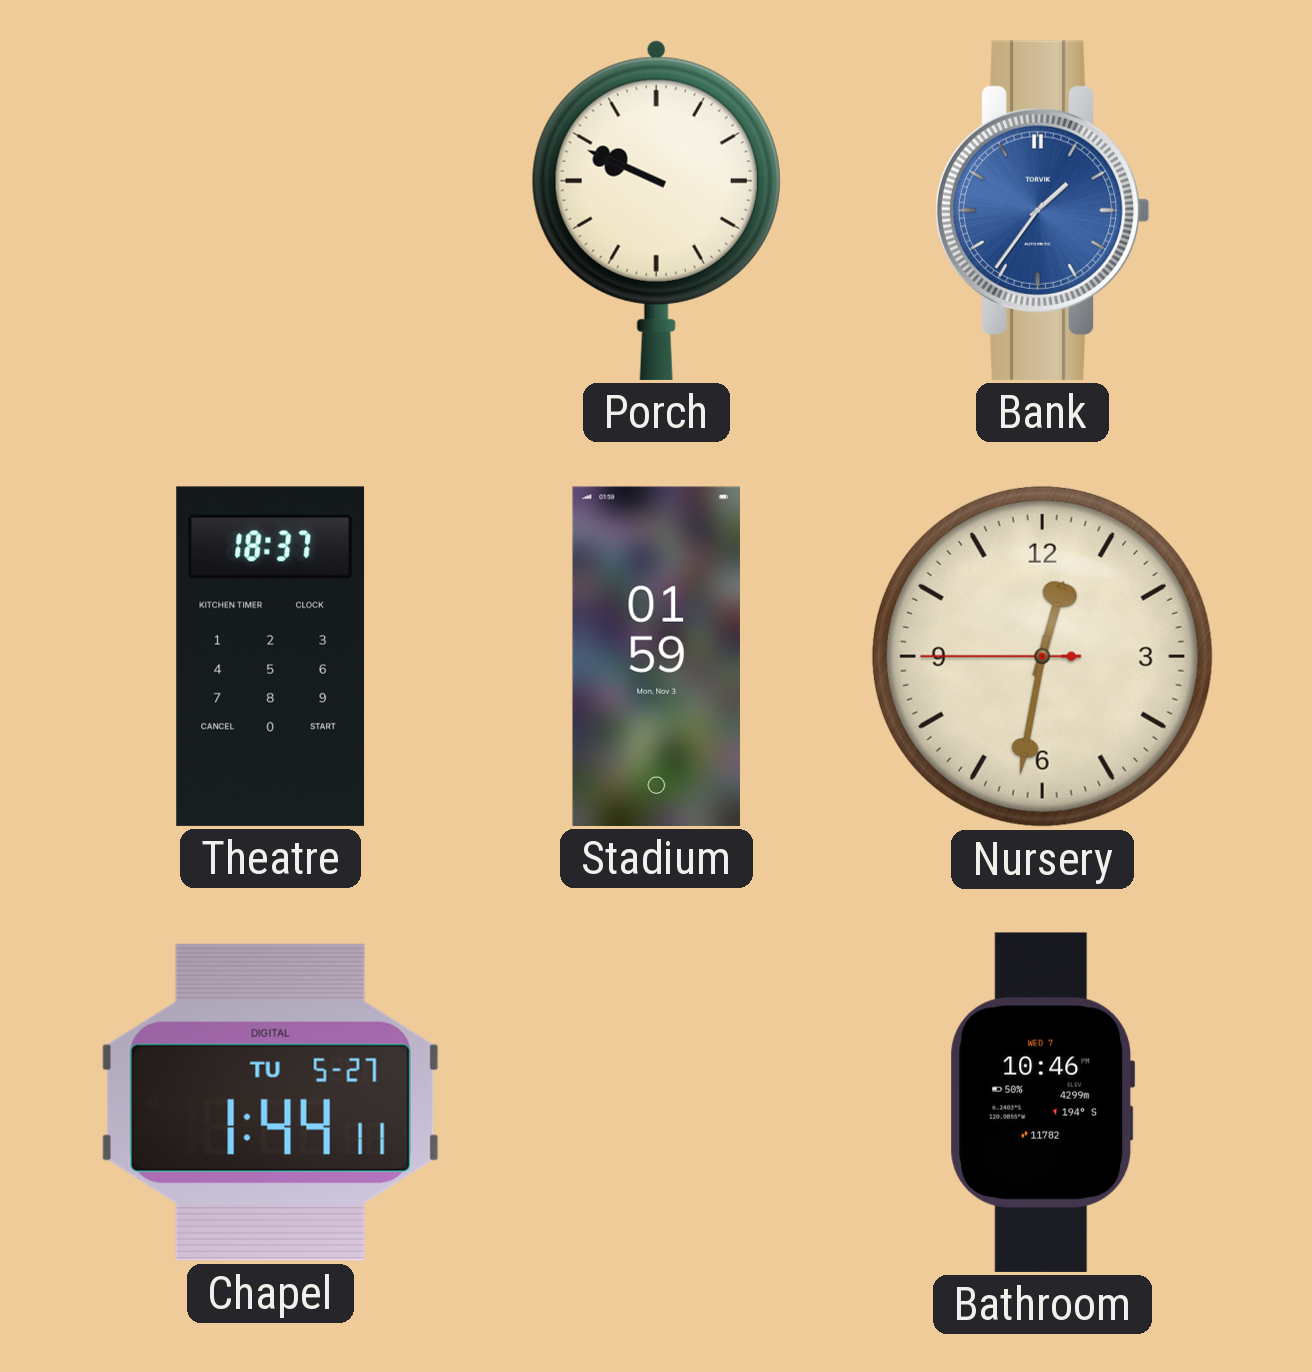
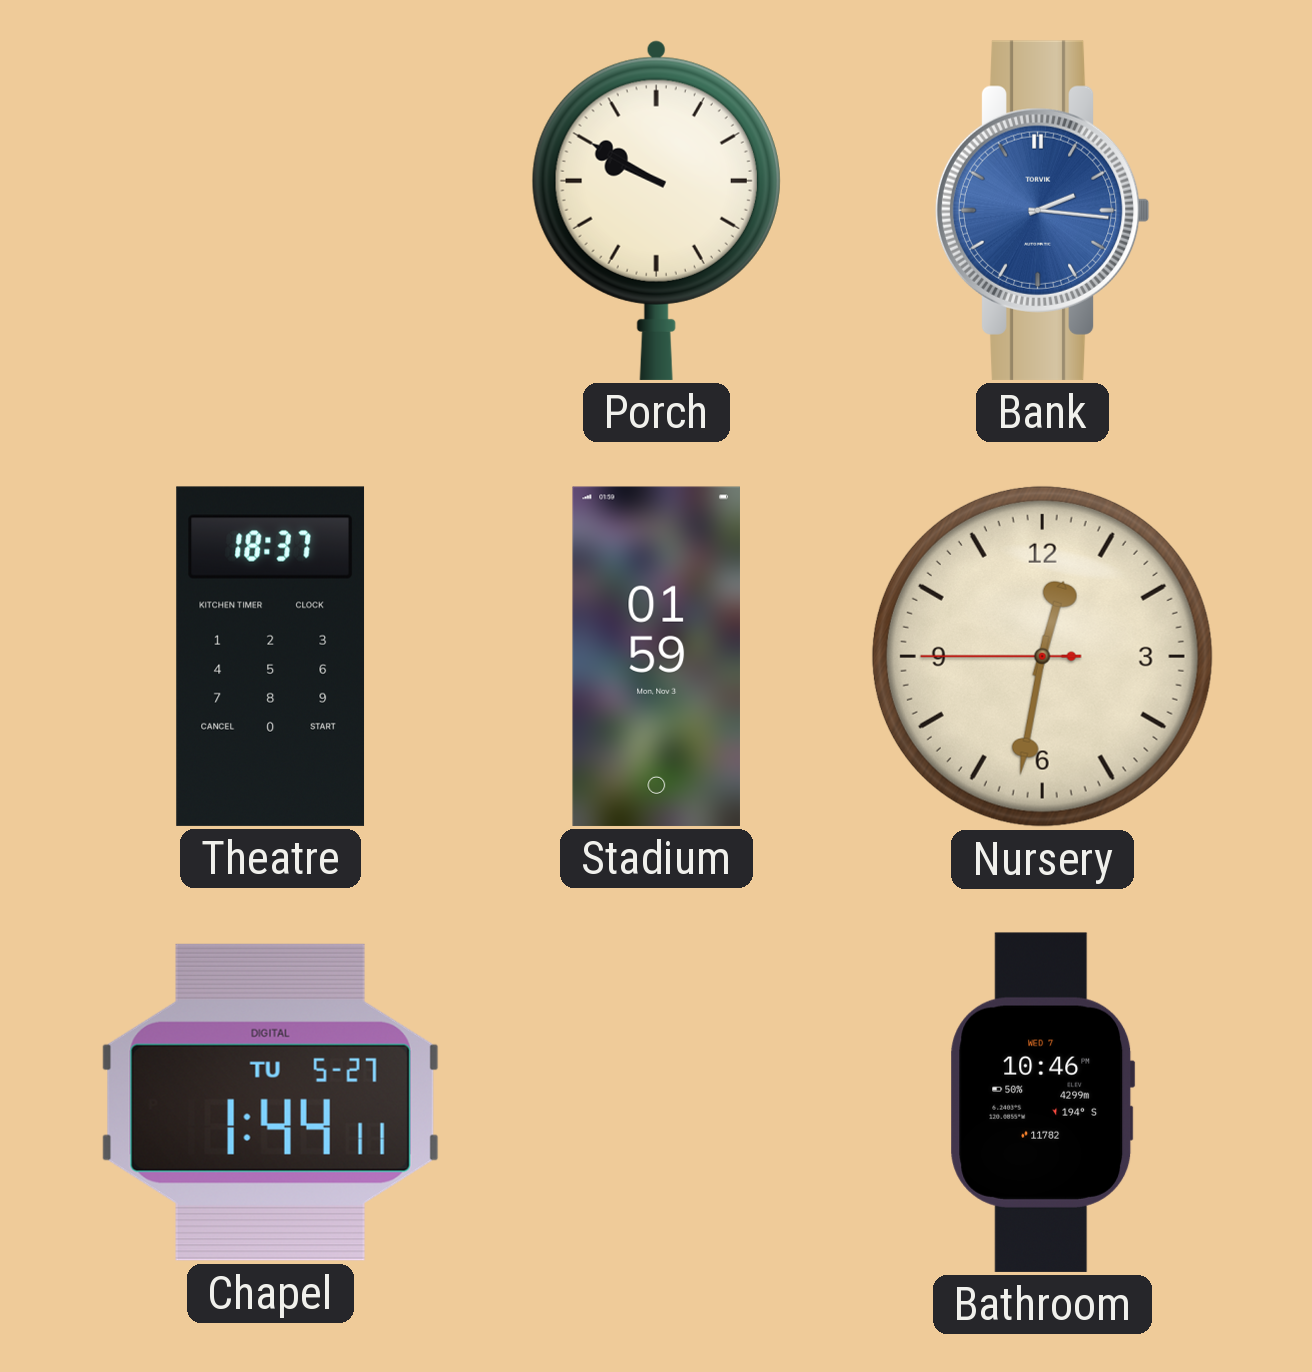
Porch: 9:49 -> 9:50
Bank: 1:36 -> 2:16
